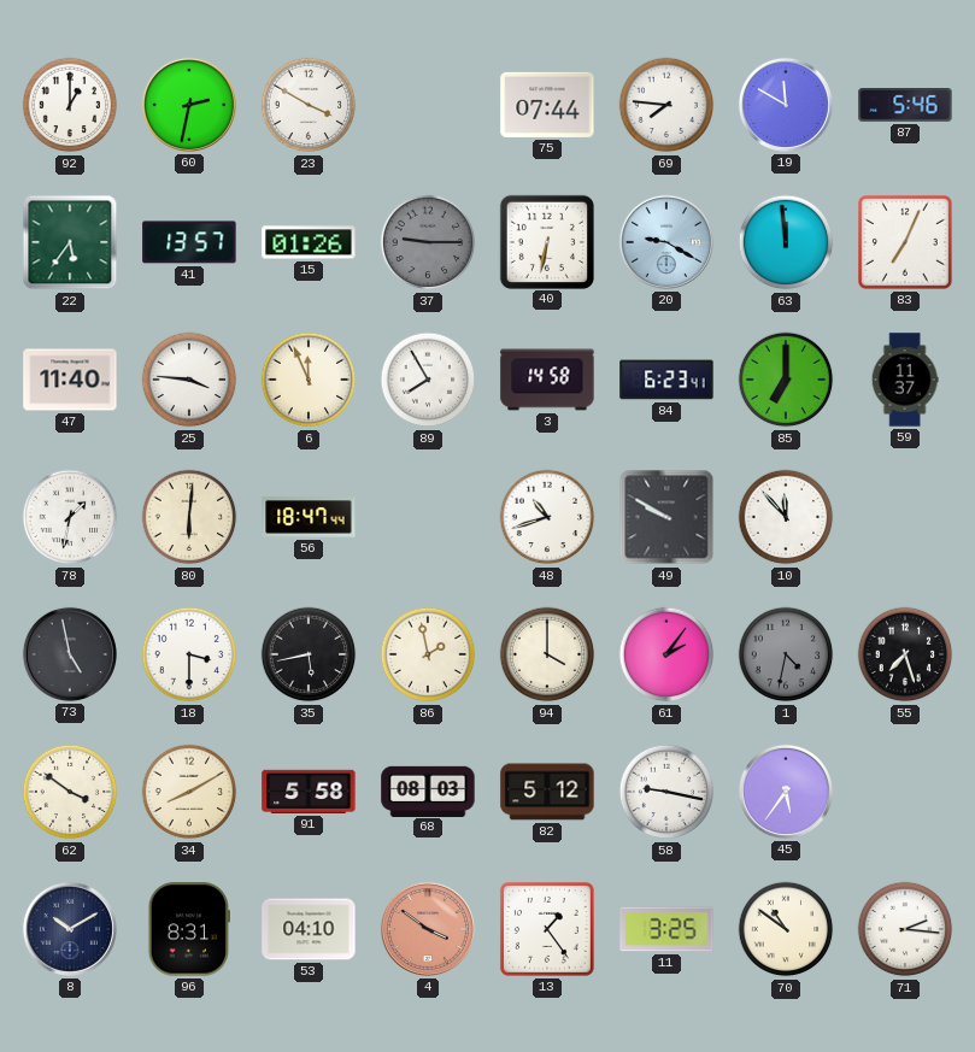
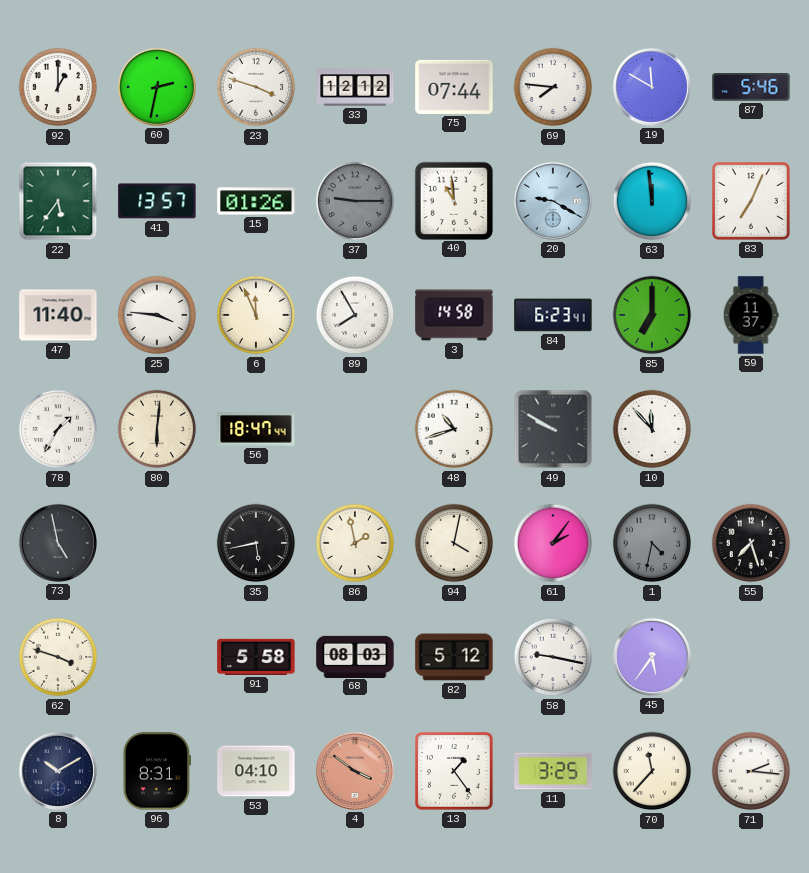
23: 3:50 -> 3:48
33: none -> 12:12
40: 6:32 -> 10:59
78: 1:32 -> 1:35
18: 3:30 -> none
94: 4:00 -> 4:02
62: 3:51 -> 3:48
34: 8:10 -> none
70: 10:51 -> 11:37
